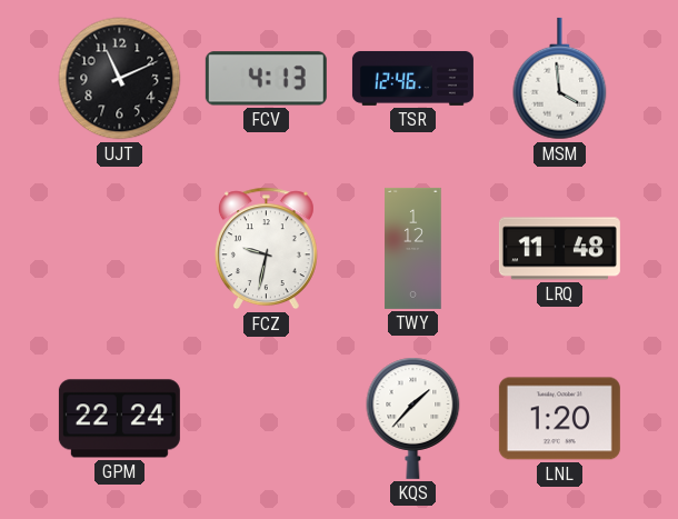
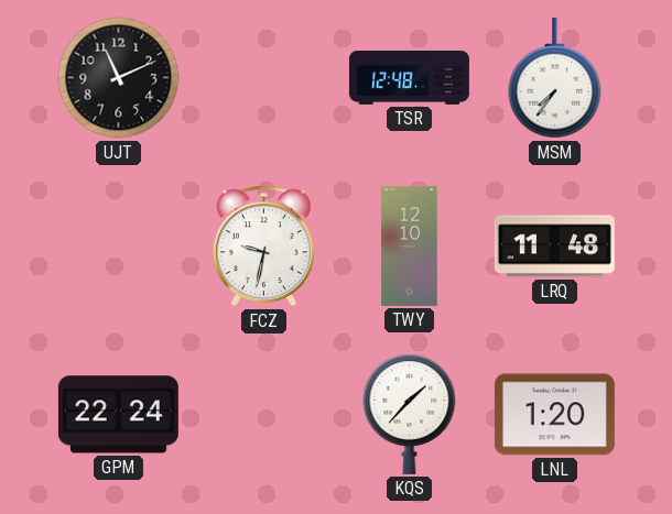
FCV: 4:13 -> none
TSR: 12:46 -> 12:48
MSM: 3:59 -> 7:36
TWY: 1:12 -> 12:10
